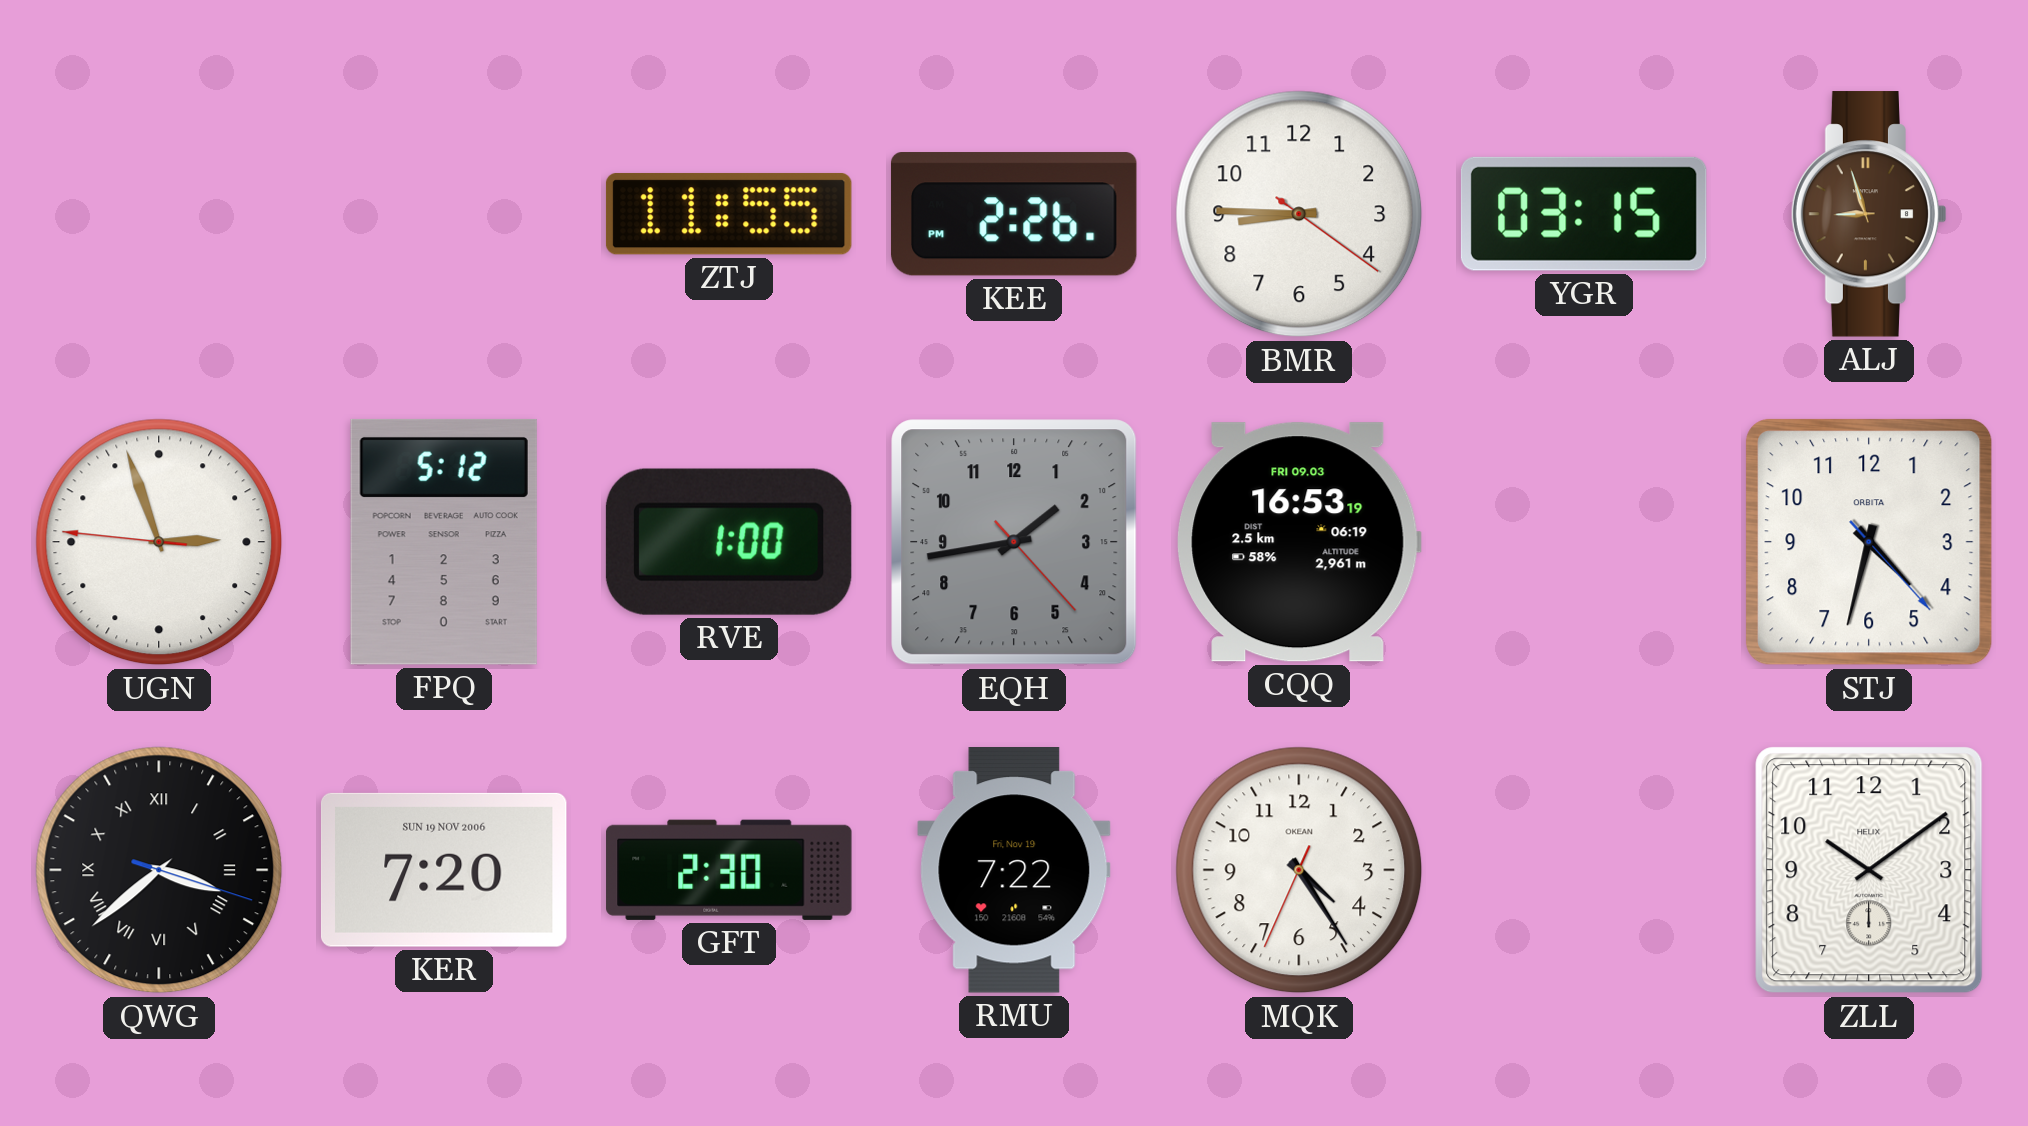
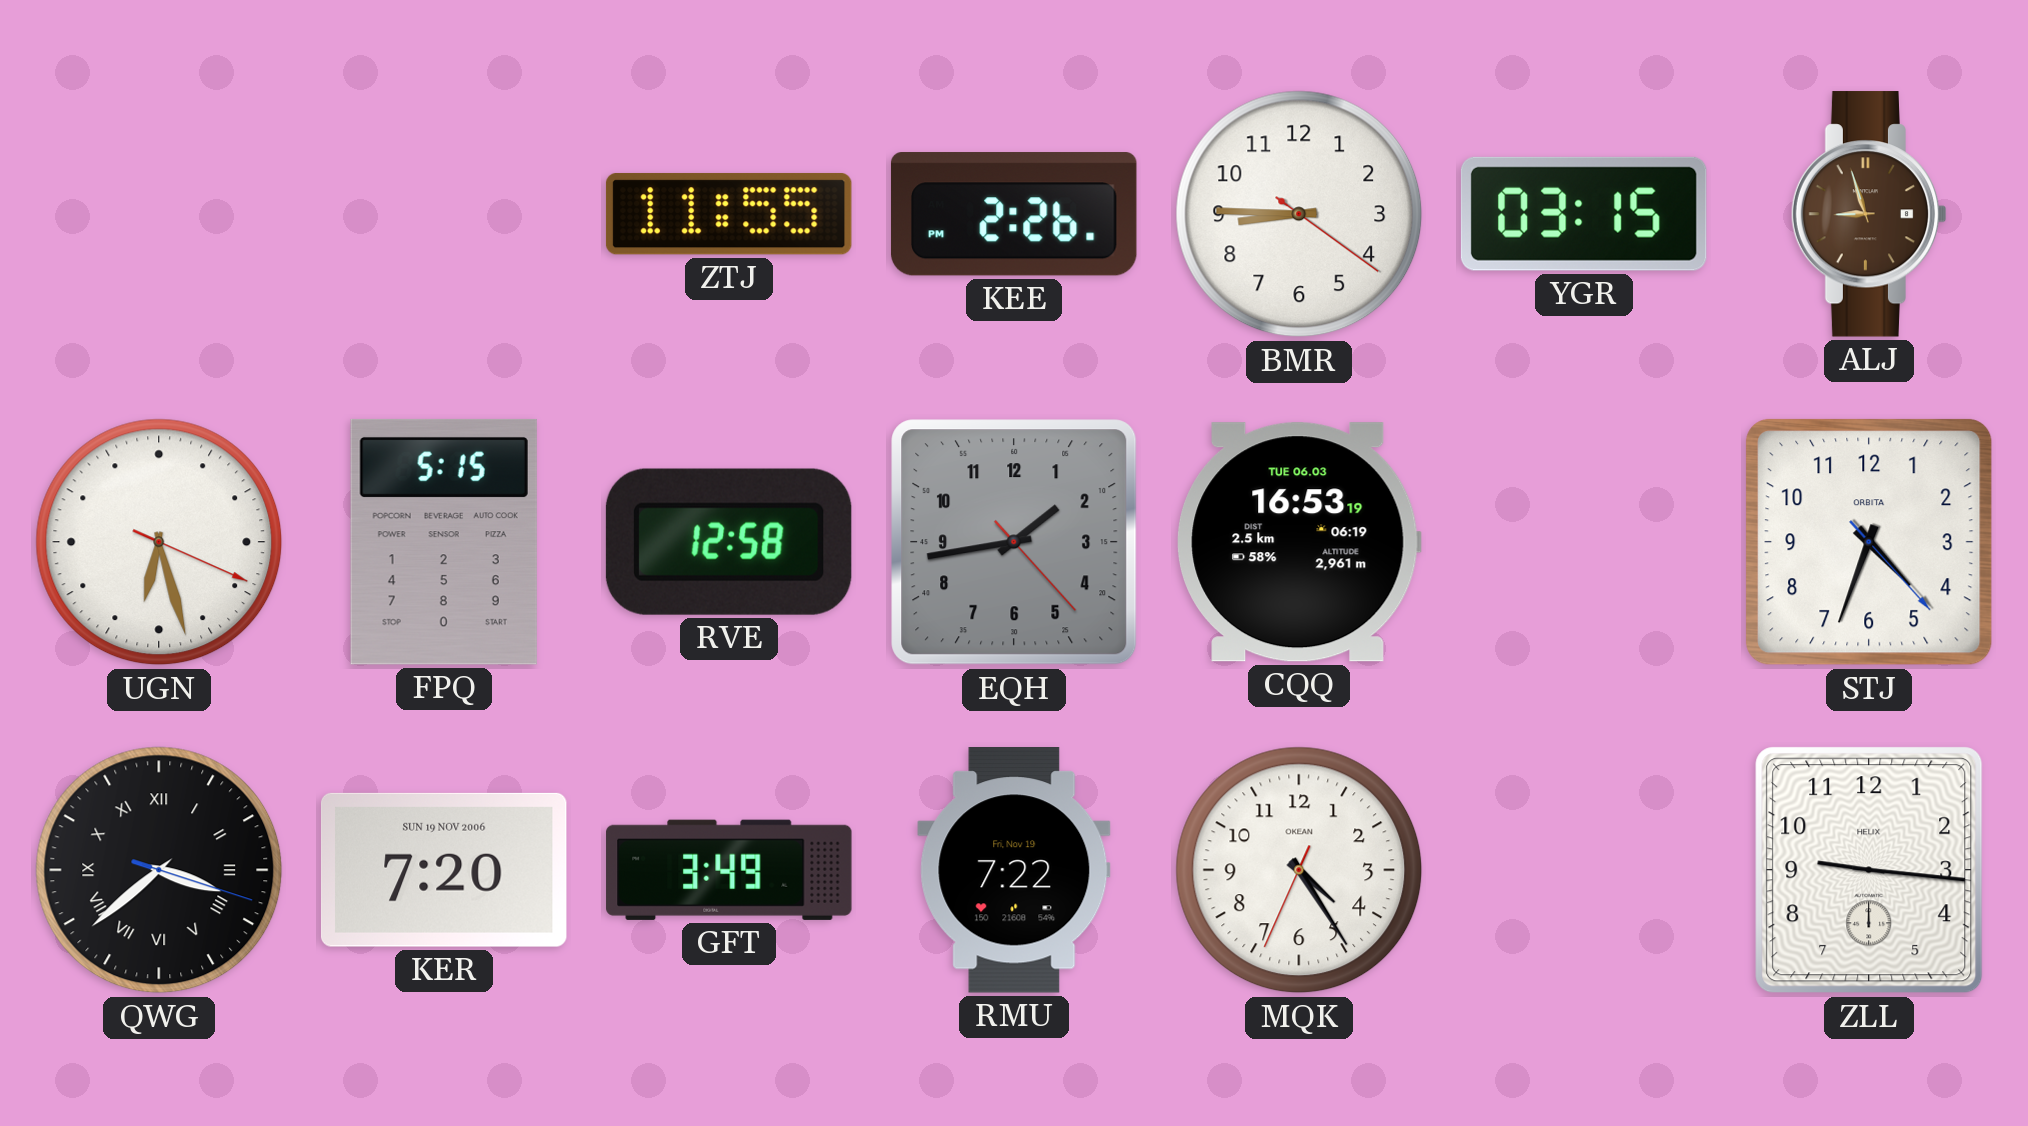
UGN: 2:56 -> 6:27
FPQ: 5:12 -> 5:15
RVE: 1:00 -> 12:58
CQQ date: FRI 09.03 -> TUE 06.03
STJ: 4:32 -> 4:33
GFT: 2:30 -> 3:49
ZLL: 10:09 -> 9:16
